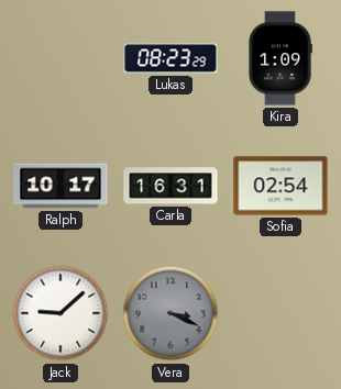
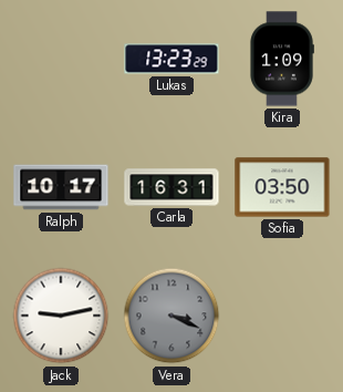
Lukas: 08:23 -> 13:23
Sofia: 02:54 -> 03:50
Jack: 9:08 -> 9:13
